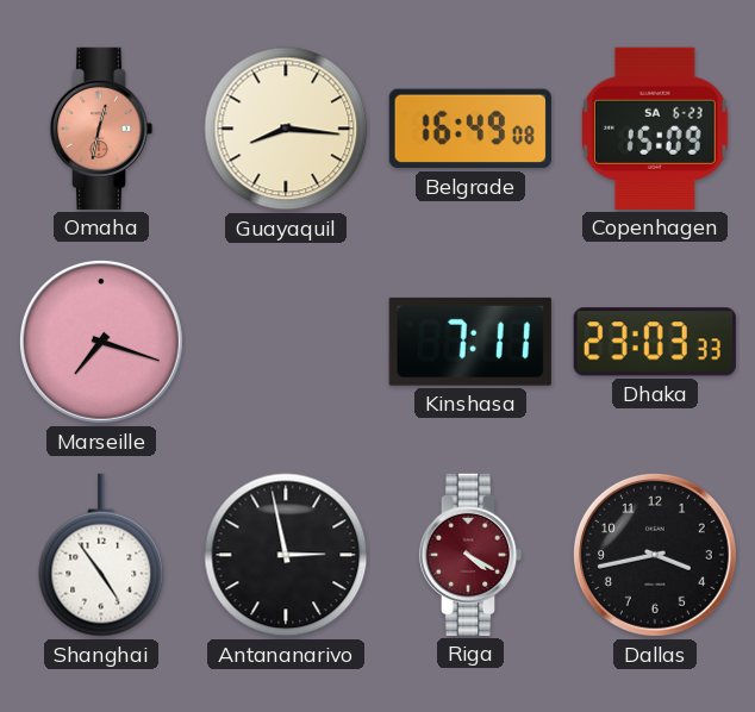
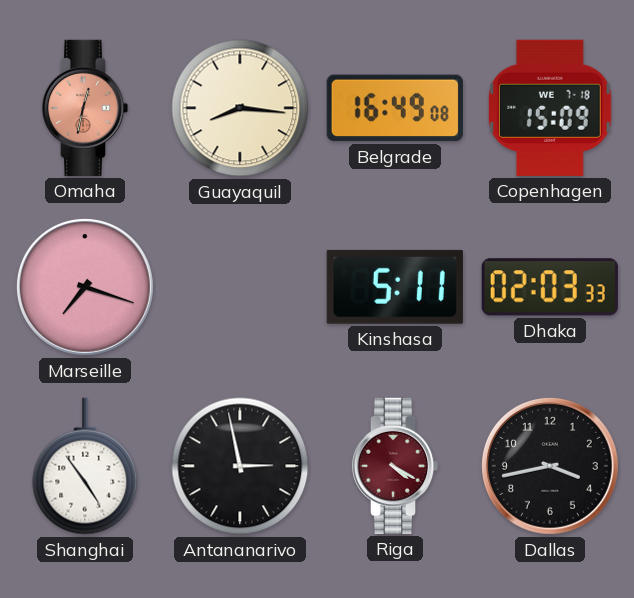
Copenhagen date: SA 6-23 -> WE 7-18
Kinshasa: 7:11 -> 5:11
Dhaka: 23:03 -> 02:03
